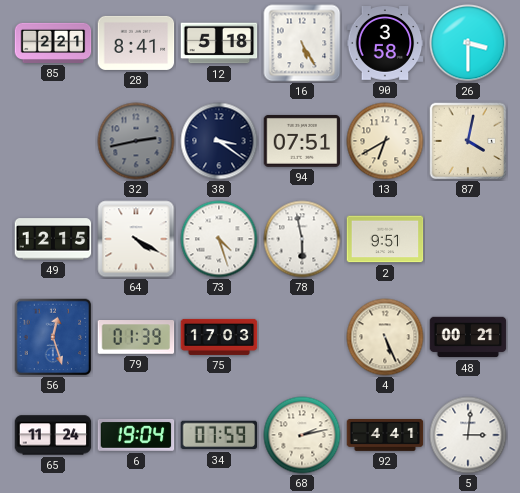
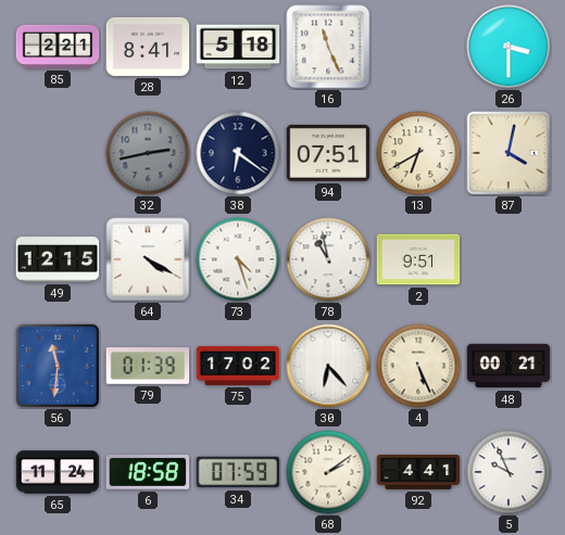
16: 5:25 -> 11:26
90: 3:58 -> none
38: 3:21 -> 6:21
78: 5:58 -> 10:58
56: 12:27 -> 11:31
75: 17:03 -> 17:02
30: none -> 6:23
6: 19:04 -> 18:58
68: 2:13 -> 2:09
5: 3:01 -> 9:56
